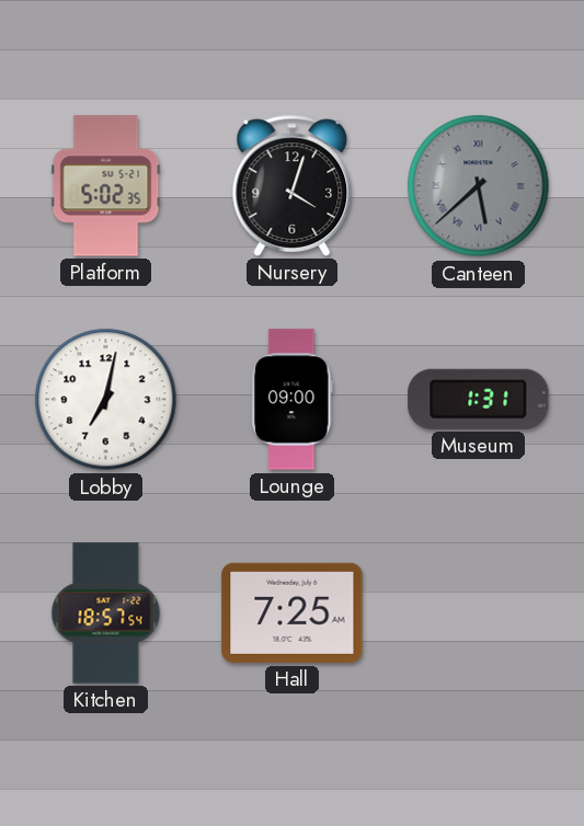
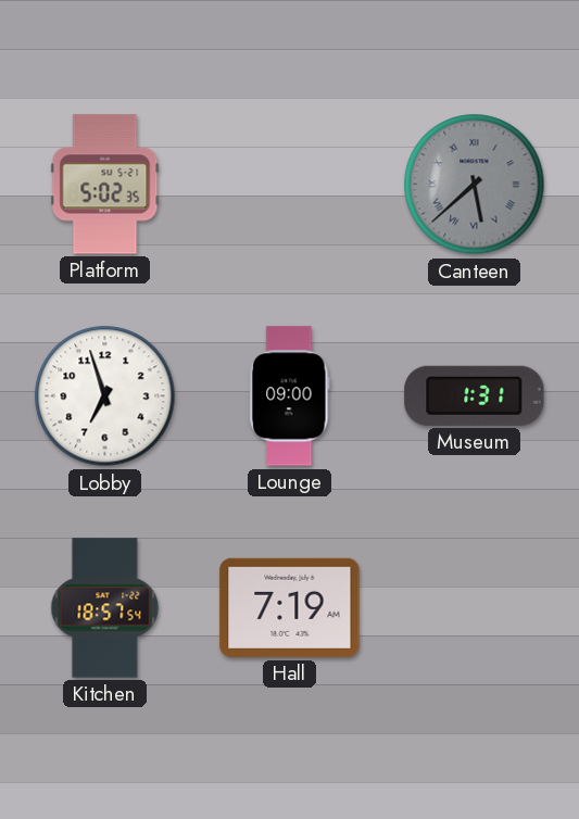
Nursery: 4:03 -> none
Lobby: 7:02 -> 6:57
Hall: 7:25 -> 7:19
